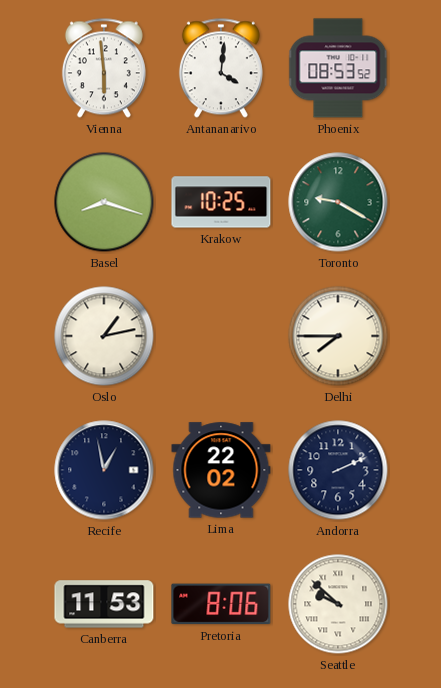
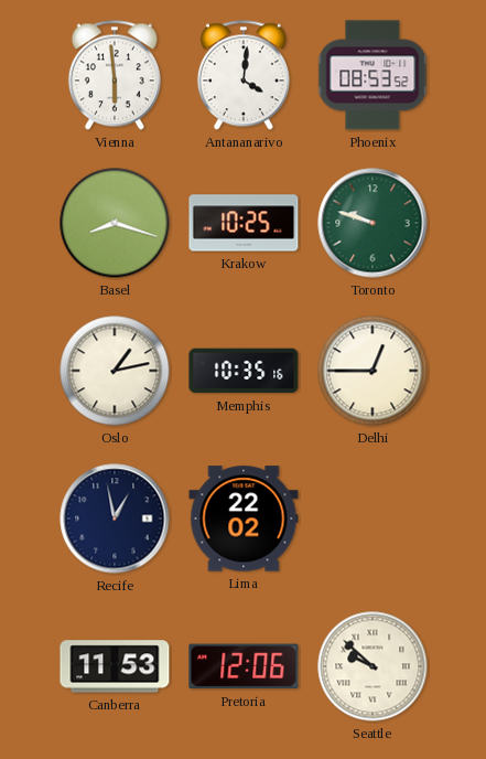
Toronto: 9:20 -> 9:48
Memphis: none -> 10:35
Delhi: 7:45 -> 12:45
Andorra: 2:11 -> none
Pretoria: 8:06 -> 12:06
